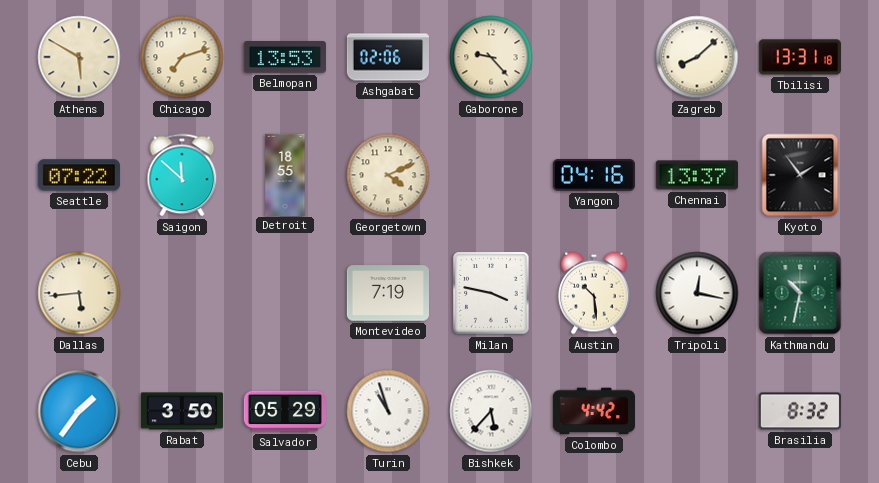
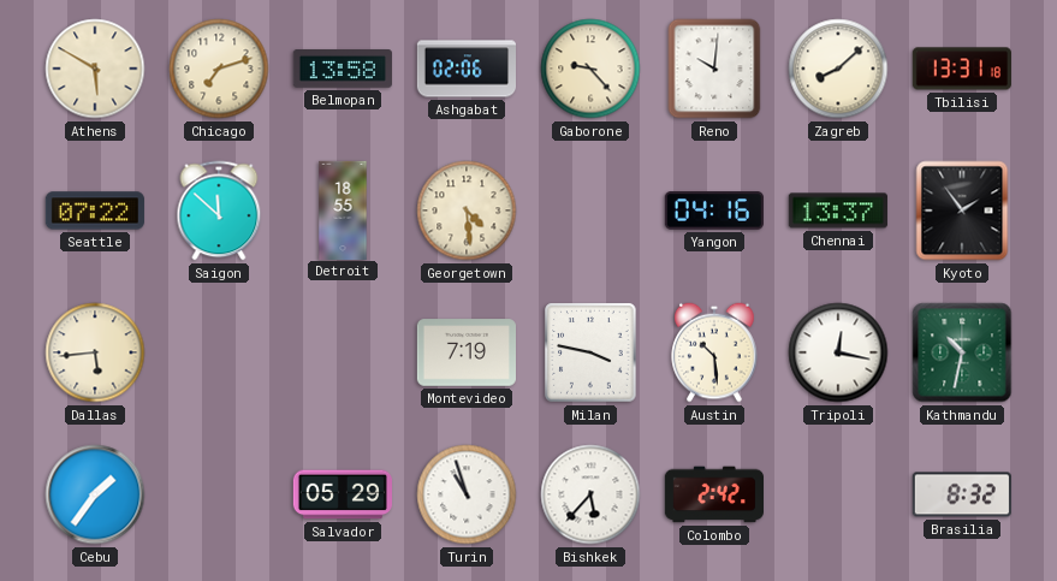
Belmopan: 13:53 -> 13:58
Reno: none -> 10:01
Georgetown: 4:11 -> 4:29
Rabat: 3:50 -> none
Colombo: 4:42 -> 2:42
